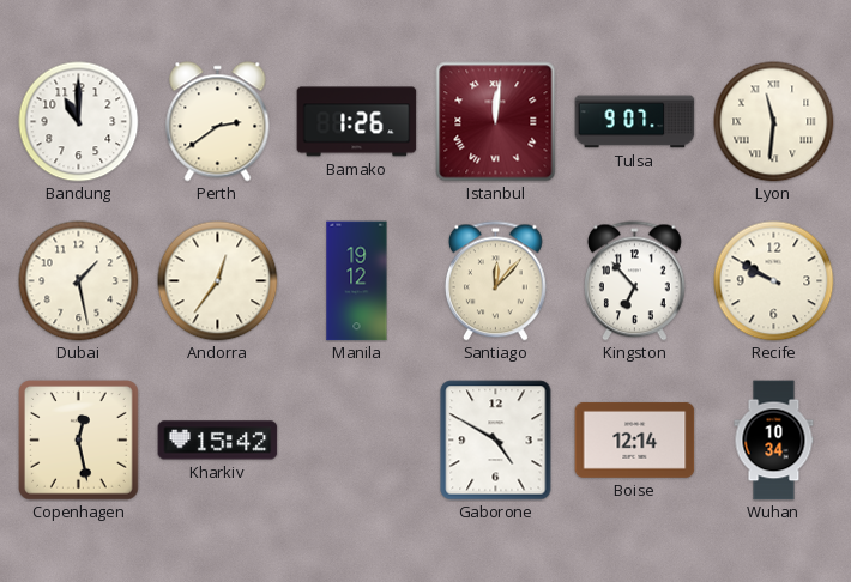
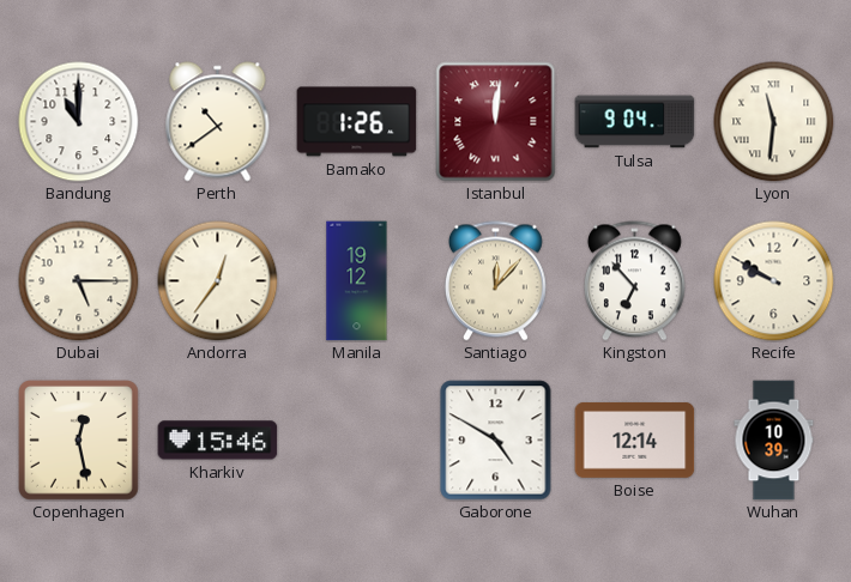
Perth: 2:39 -> 10:39
Tulsa: 9:07 -> 9:04
Dubai: 1:28 -> 5:15
Kharkiv: 15:42 -> 15:46
Wuhan: 10:34 -> 10:39
